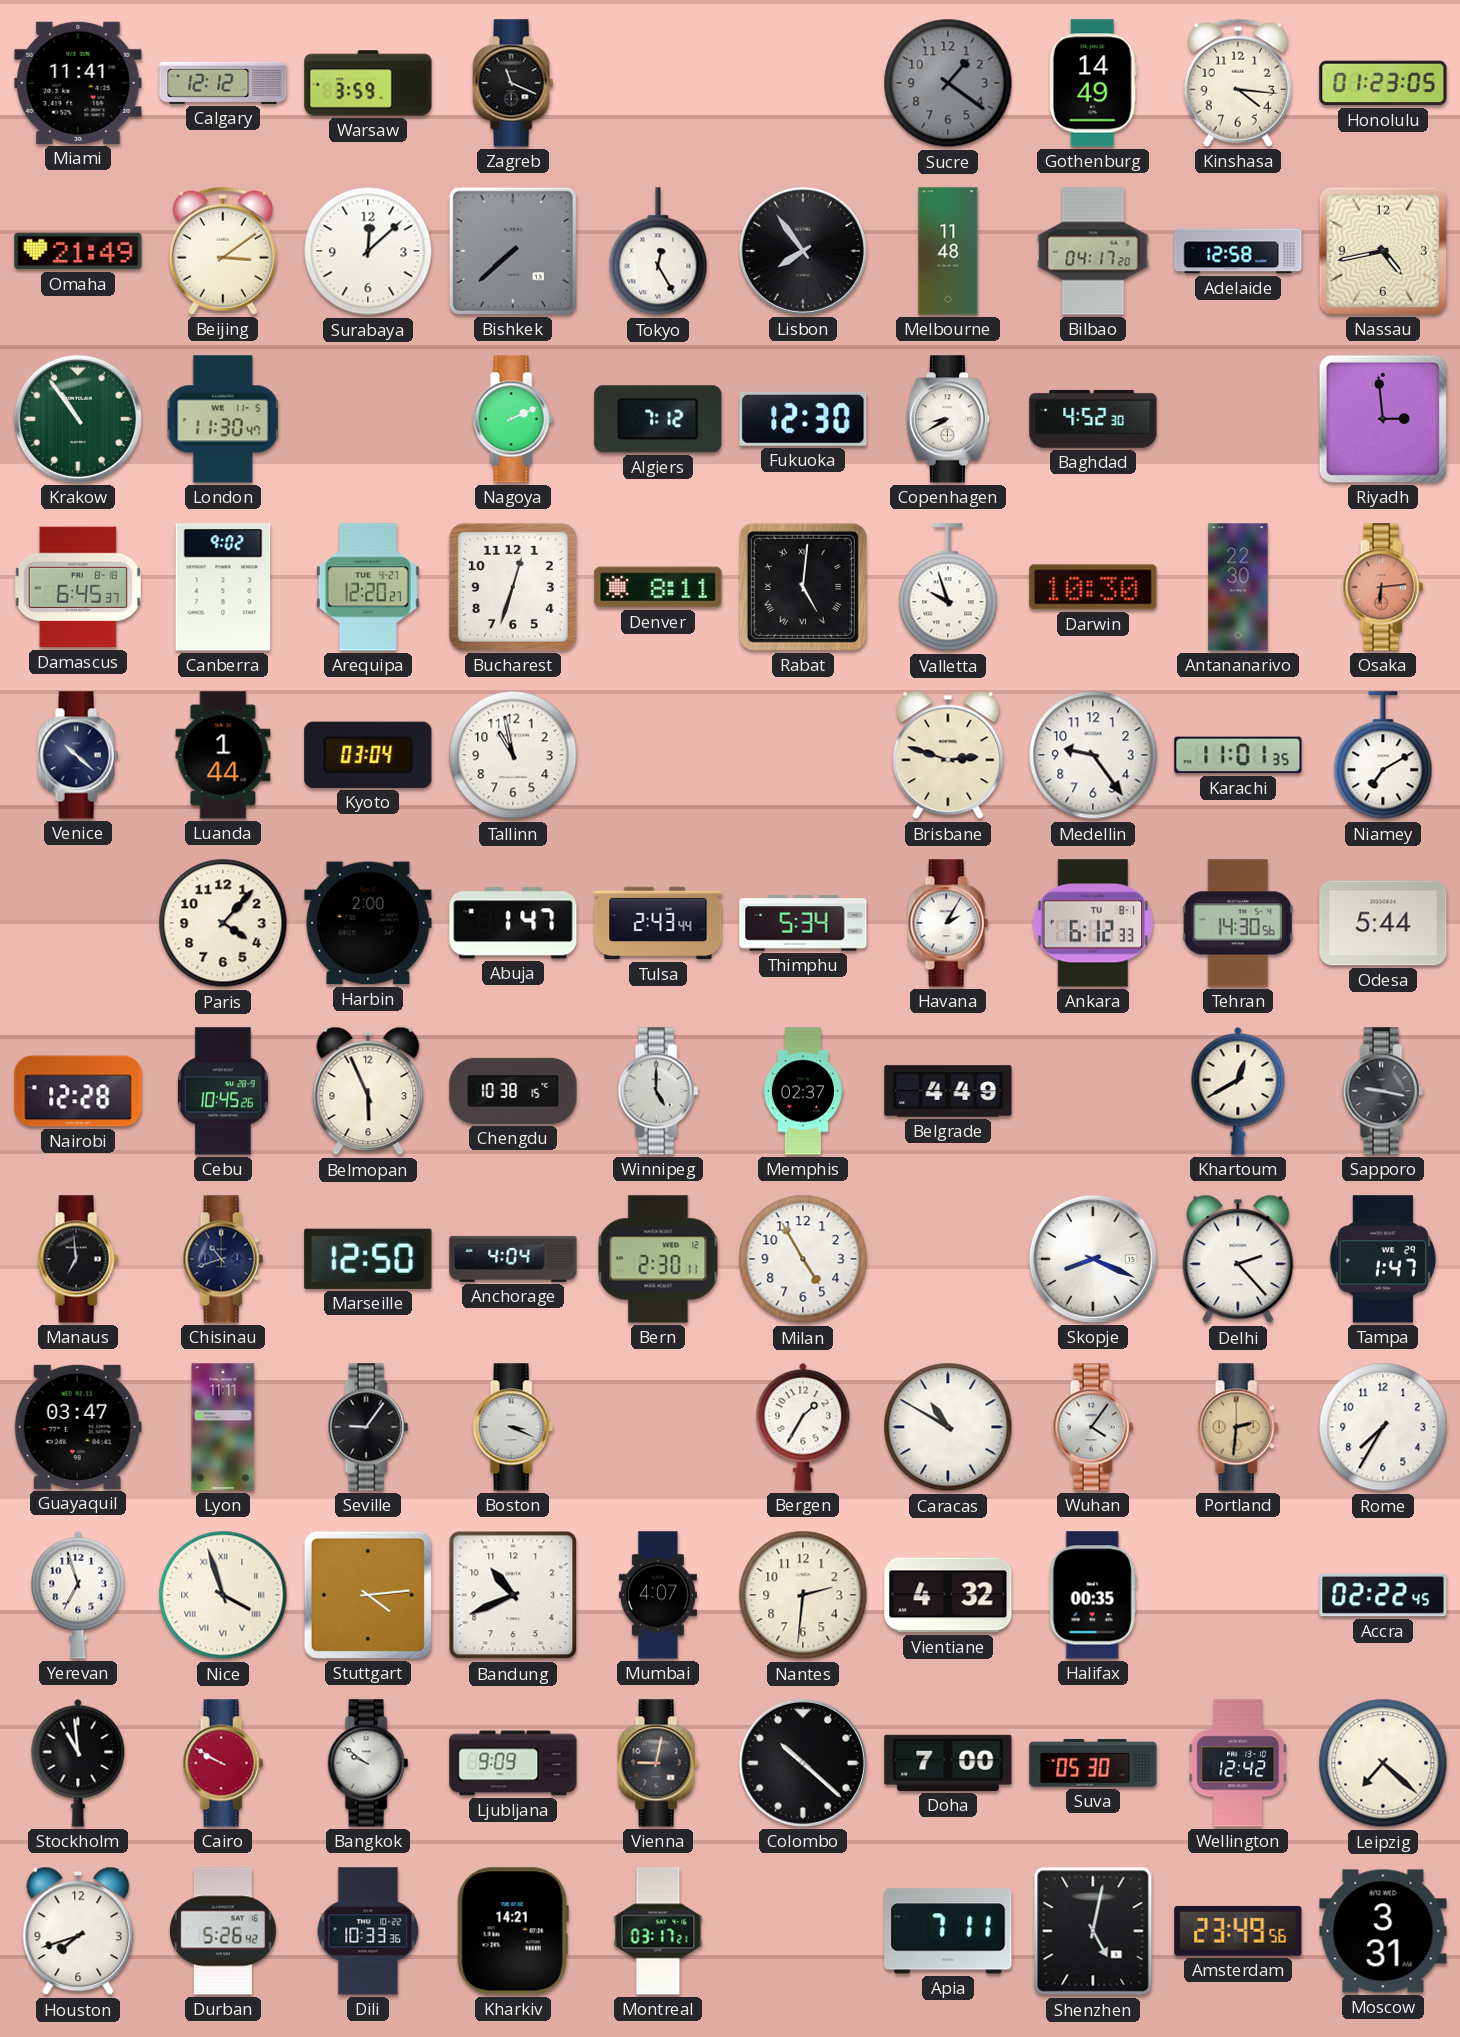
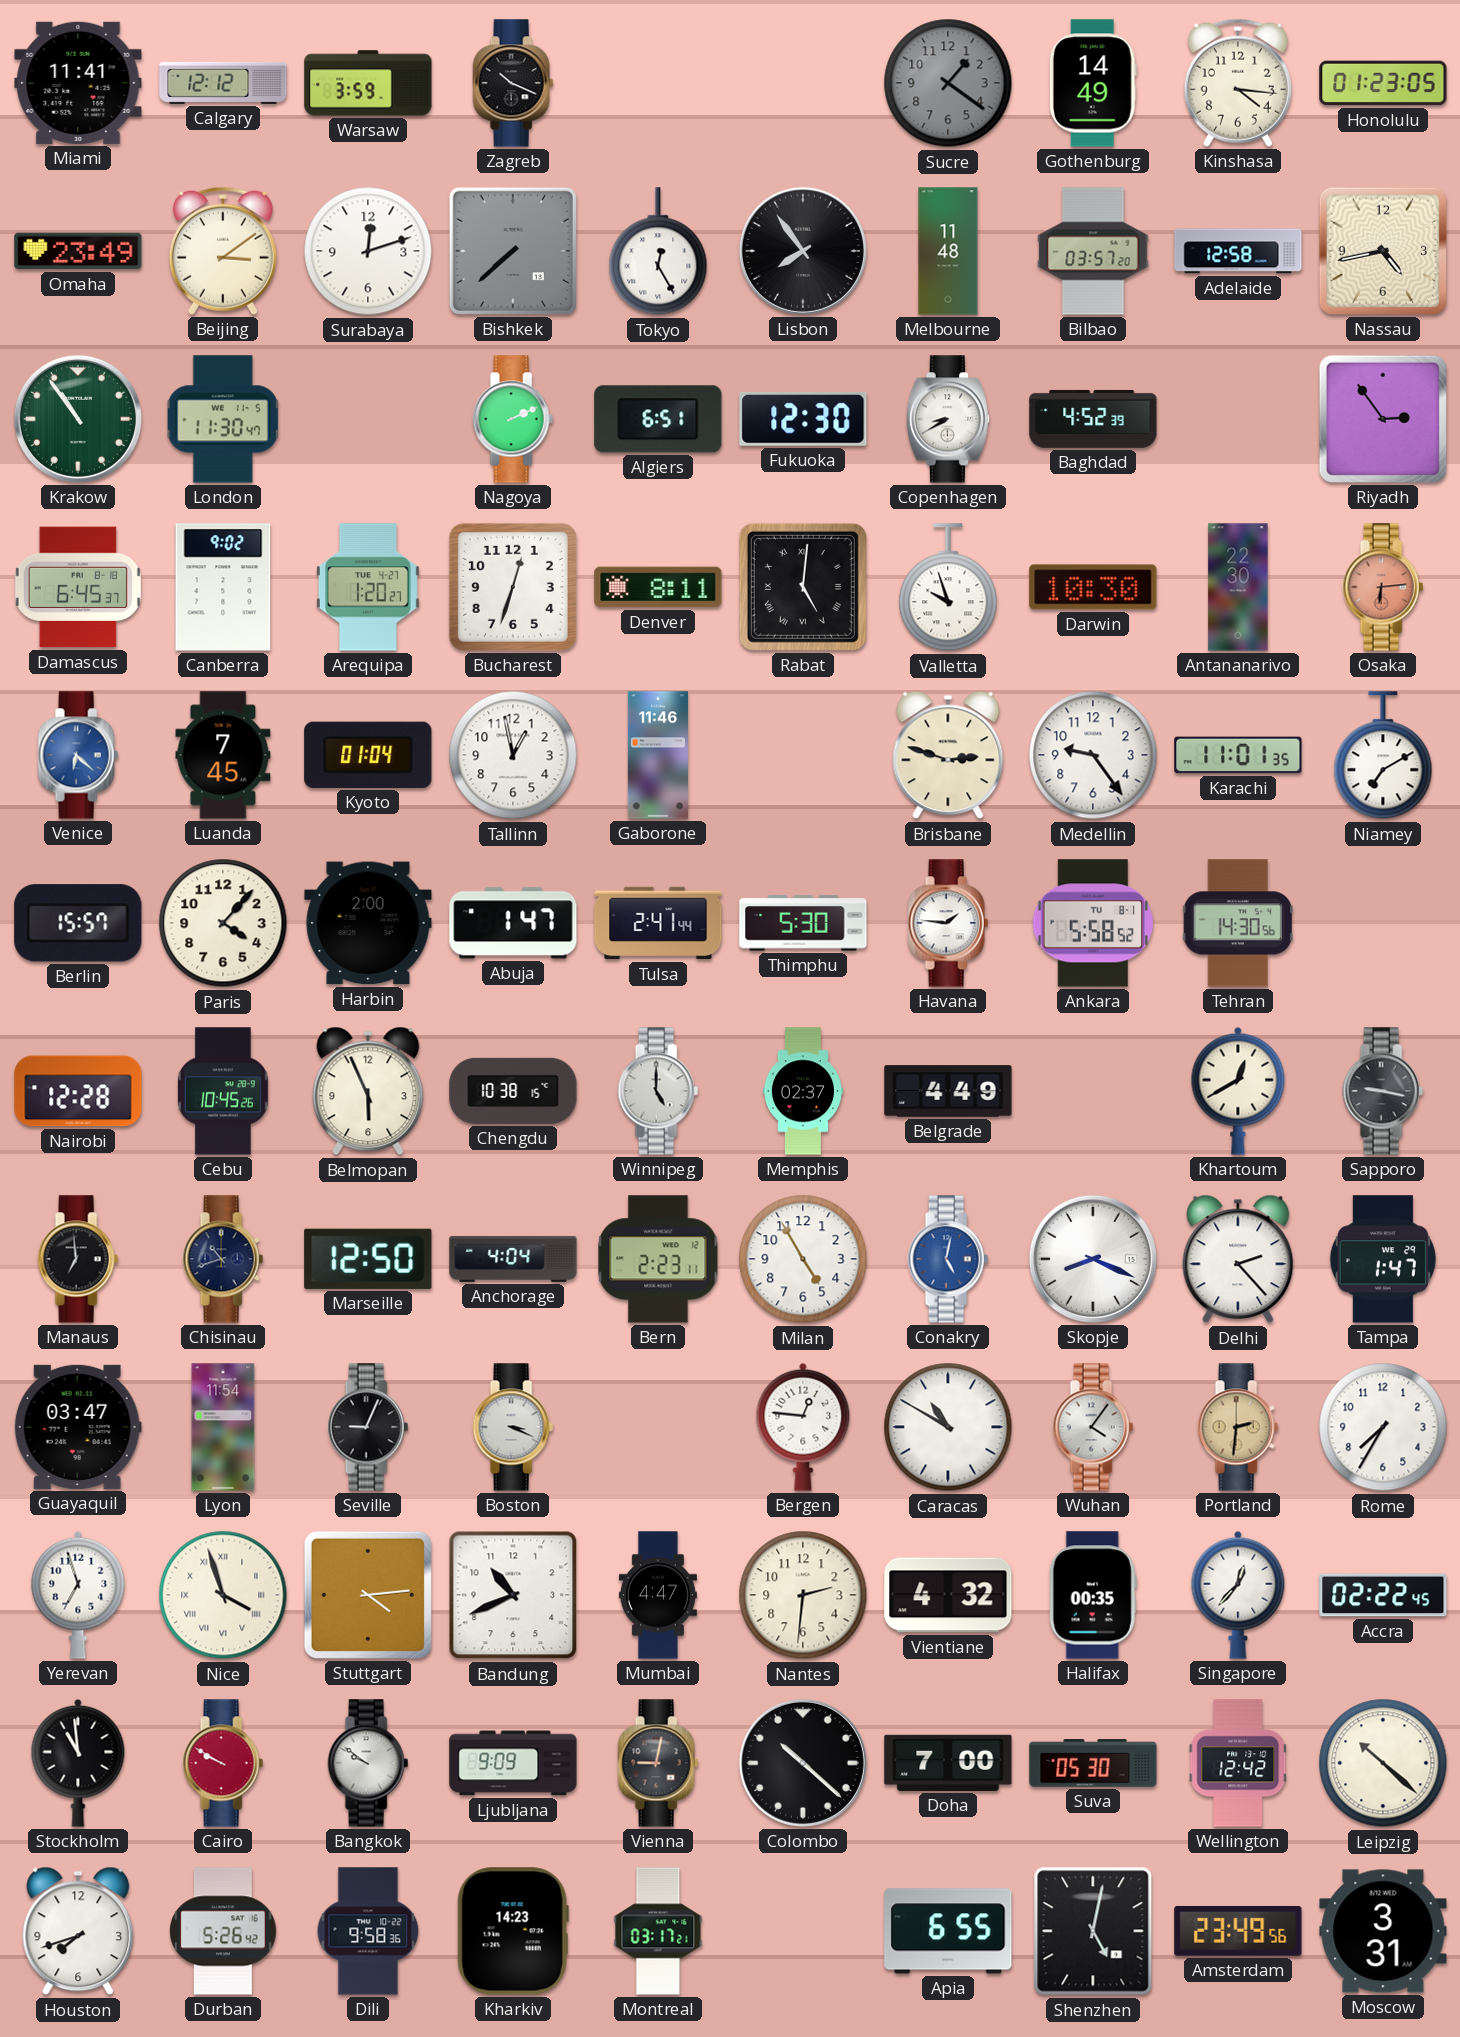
Zagreb: 11:19 -> 10:19
Omaha: 21:49 -> 23:49
Surabaya: 12:08 -> 12:12
Bilbao: 04:17 -> 03:57
Algiers: 7:12 -> 6:51
Baghdad: 4:52:30 -> 4:52:39
Riyadh: 2:59 -> 2:54
Arequipa: 12:20 -> 1:20
Venice: 10:22 -> 6:22
Venice dial: navy -> blue
Luanda: 1:44 -> 7:45
Kyoto: 03:04 -> 01:04
Tallinn: 10:58 -> 12:58
Gaborone: none -> 11:46
Berlin: none -> 15:57
Tulsa: 2:43 -> 2:41
Thimphu: 5:34 -> 5:30
Havana: 2:05 -> 1:46
Ankara: 6:12 -> 5:58
Odesa: 5:44 -> none
Bern: 2:30 -> 2:23
Conakry: none -> 5:02
Lyon: 11:11 -> 11:54
Seville: 9:06 -> 9:04
Bergen: 1:35 -> 12:46
Mumbai: 4:07 -> 4:47
Singapore: none -> 12:37
Leipzig: 7:22 -> 10:22
Dili: 10:33 -> 9:58
Kharkiv: 14:21 -> 14:23
Apia: 7:11 -> 6:55
